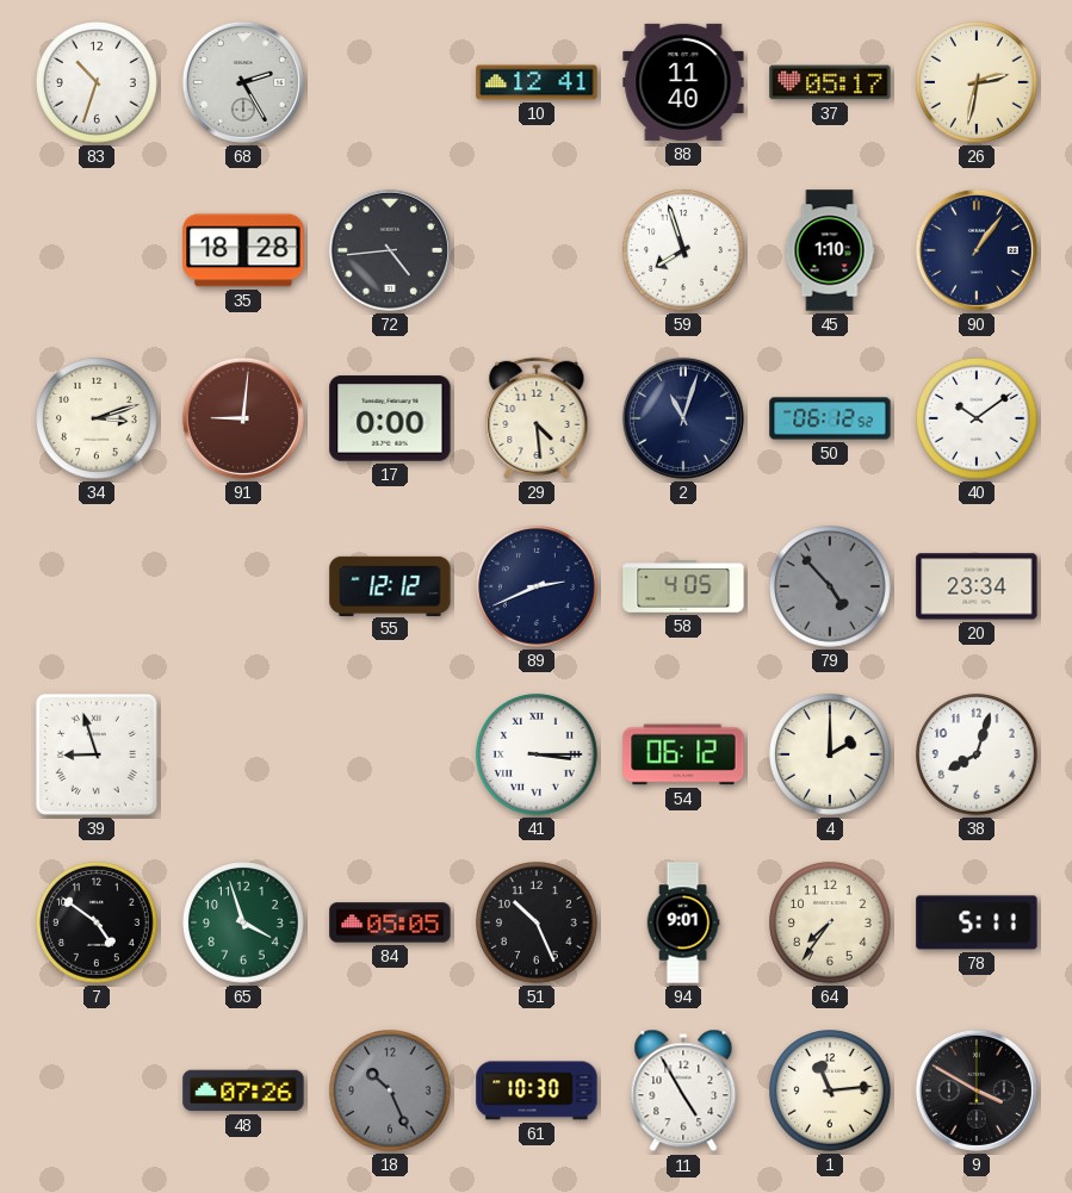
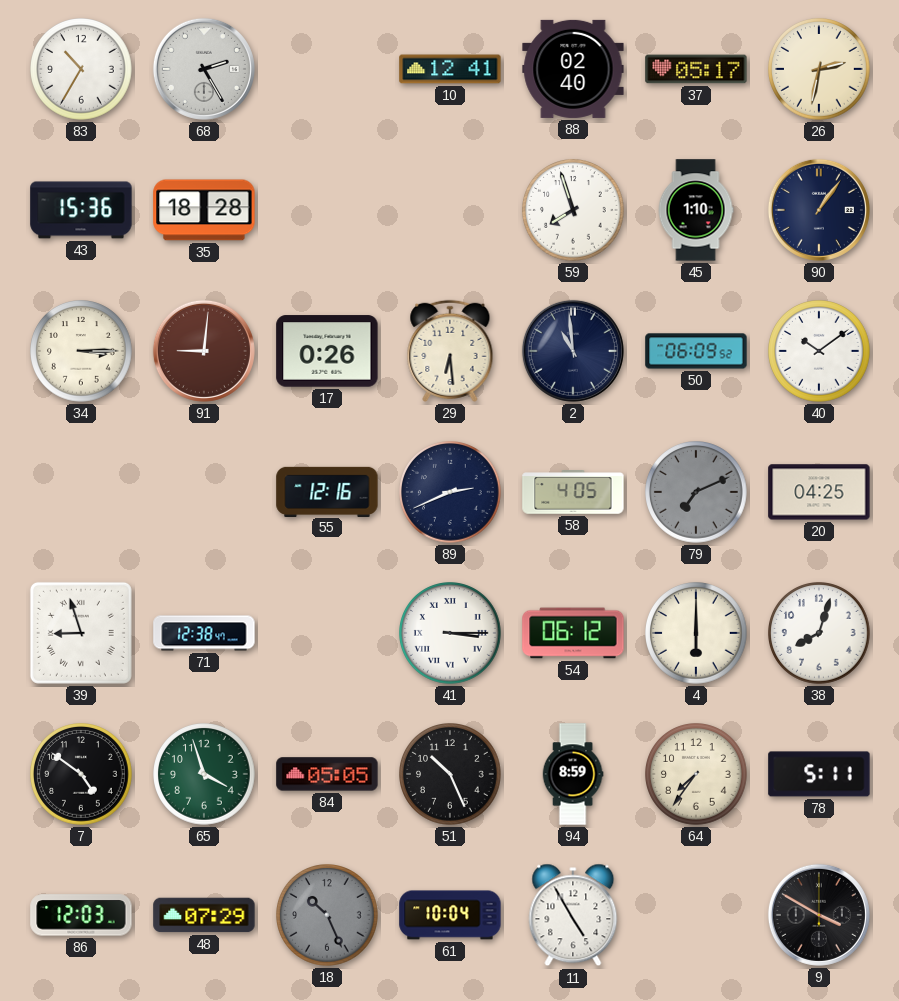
83: 10:33 -> 10:35
88: 11:40 -> 02:40
43: none -> 15:36
72: 4:44 -> none
34: 3:12 -> 3:15
17: 0:00 -> 0:26
29: 4:29 -> 6:29
2: 11:03 -> 10:59
50: 06:12 -> 06:09
55: 12:12 -> 12:16
79: 4:53 -> 7:11
20: 23:34 -> 04:25
71: none -> 12:38
4: 2:00 -> 6:00
94: 9:01 -> 8:59
86: none -> 12:03
48: 07:26 -> 07:29
61: 10:30 -> 10:04
1: 11:14 -> none
